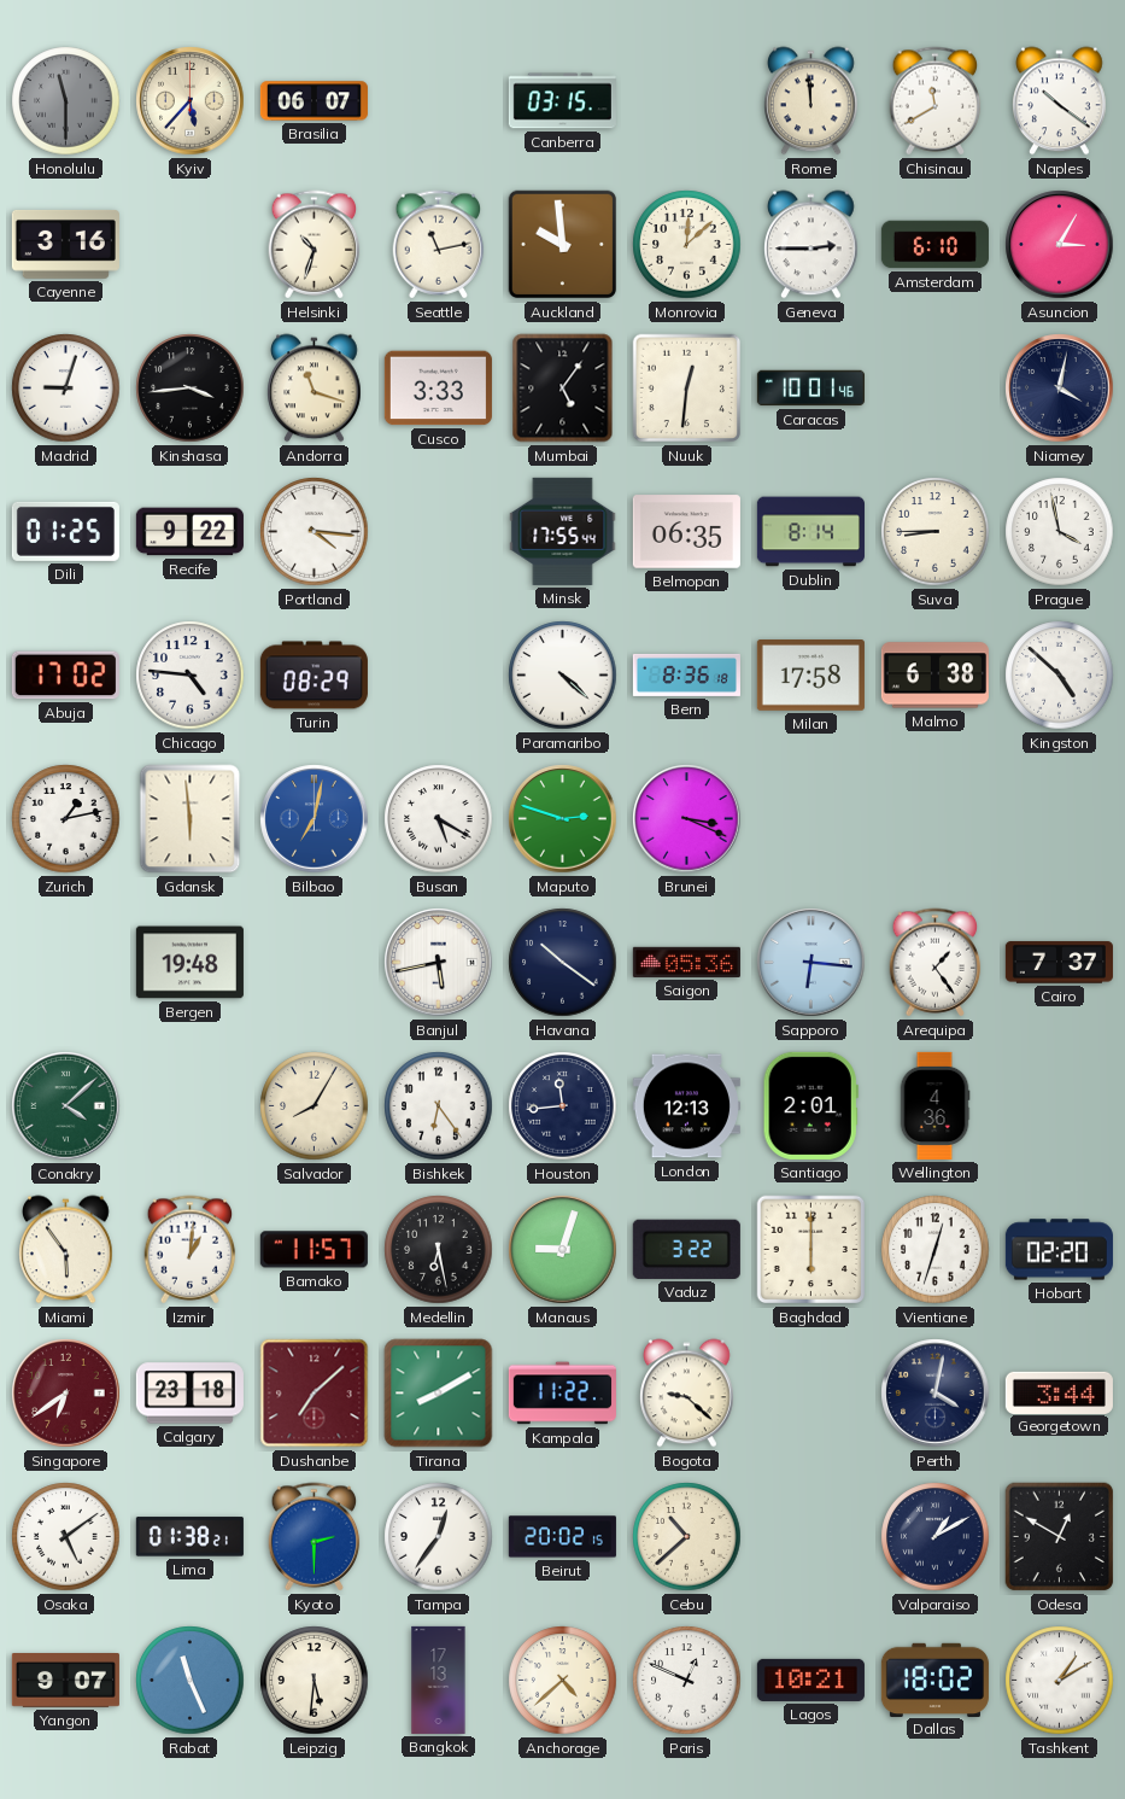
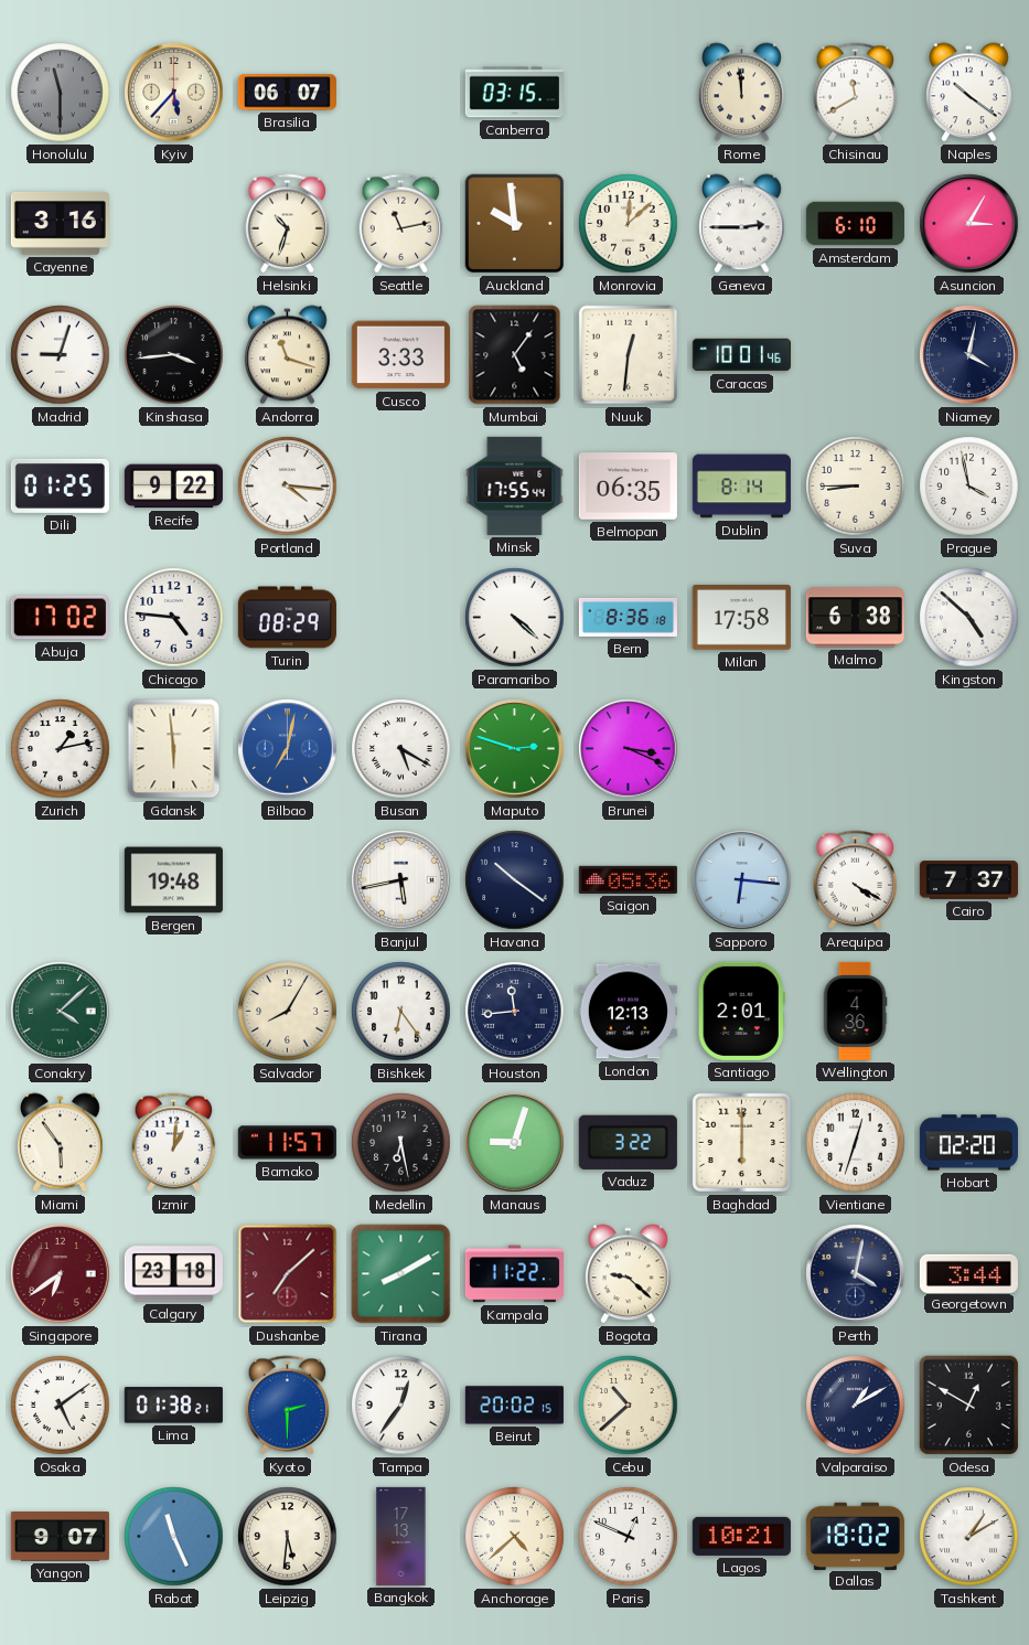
Arequipa: 1:24 -> 4:20
